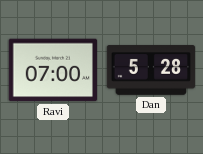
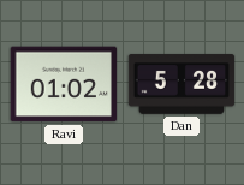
Ravi: 07:00 -> 01:02
